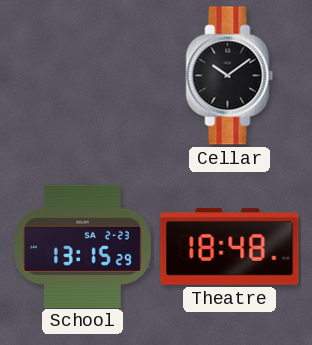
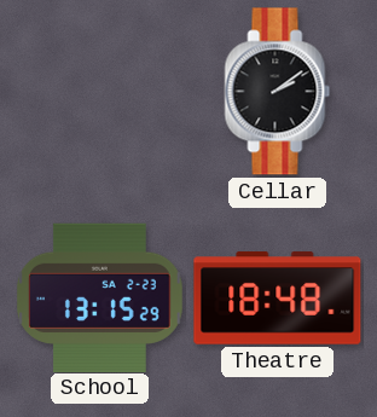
Cellar: 10:09 -> 2:09
